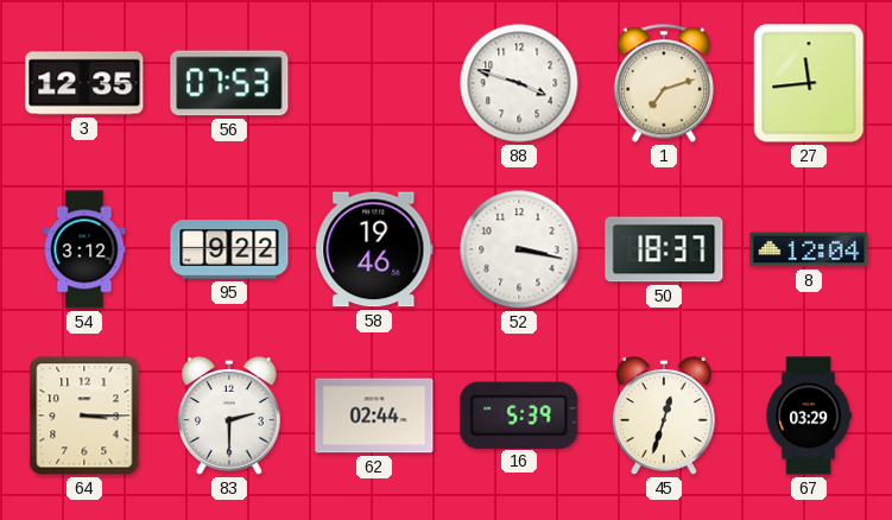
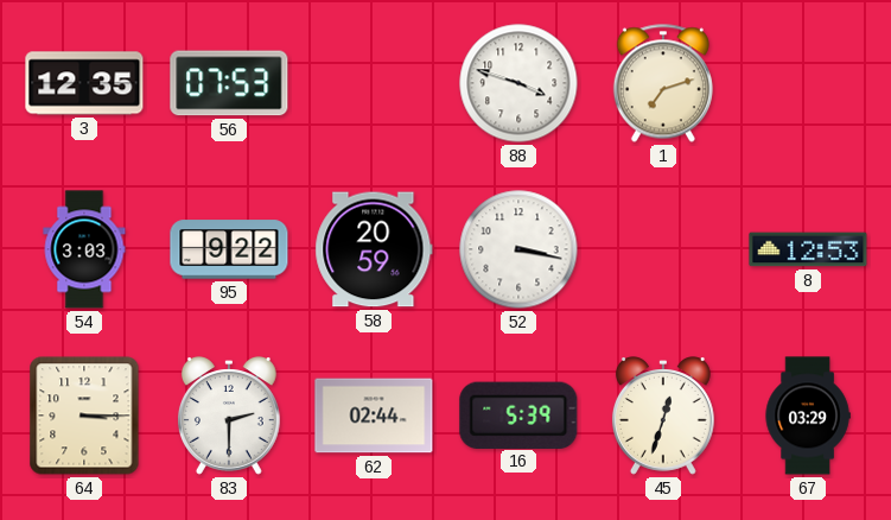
27: 11:44 -> none
54: 3:12 -> 3:03
58: 19:46 -> 20:59
50: 18:37 -> none
8: 12:04 -> 12:53
